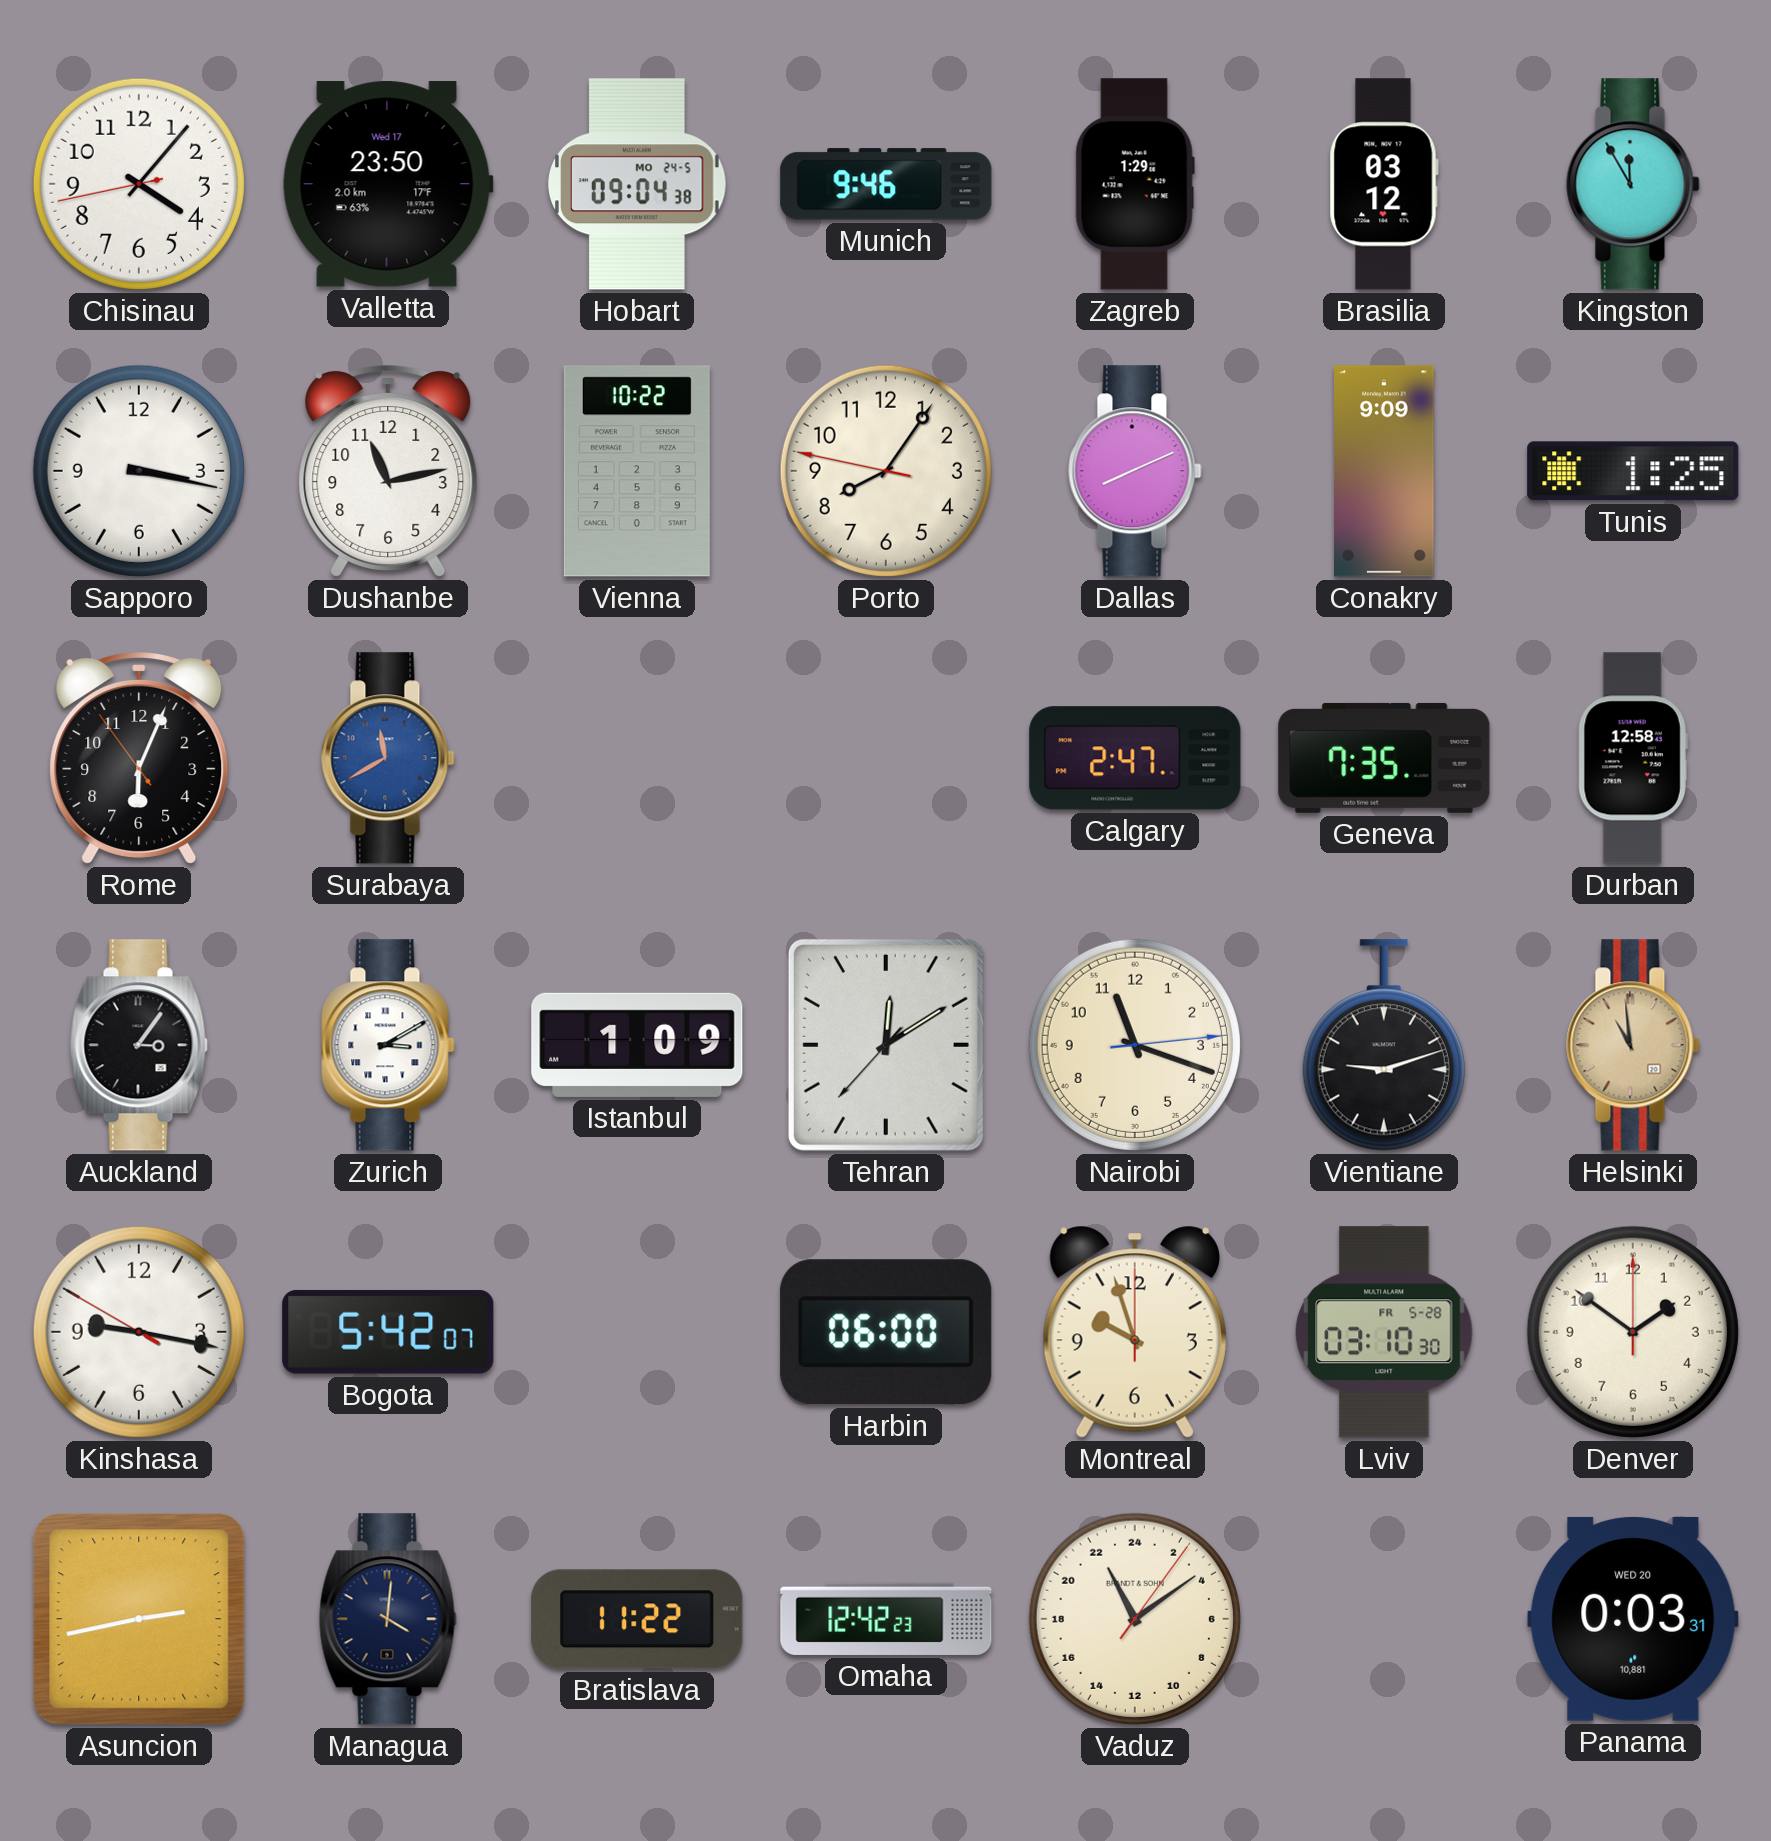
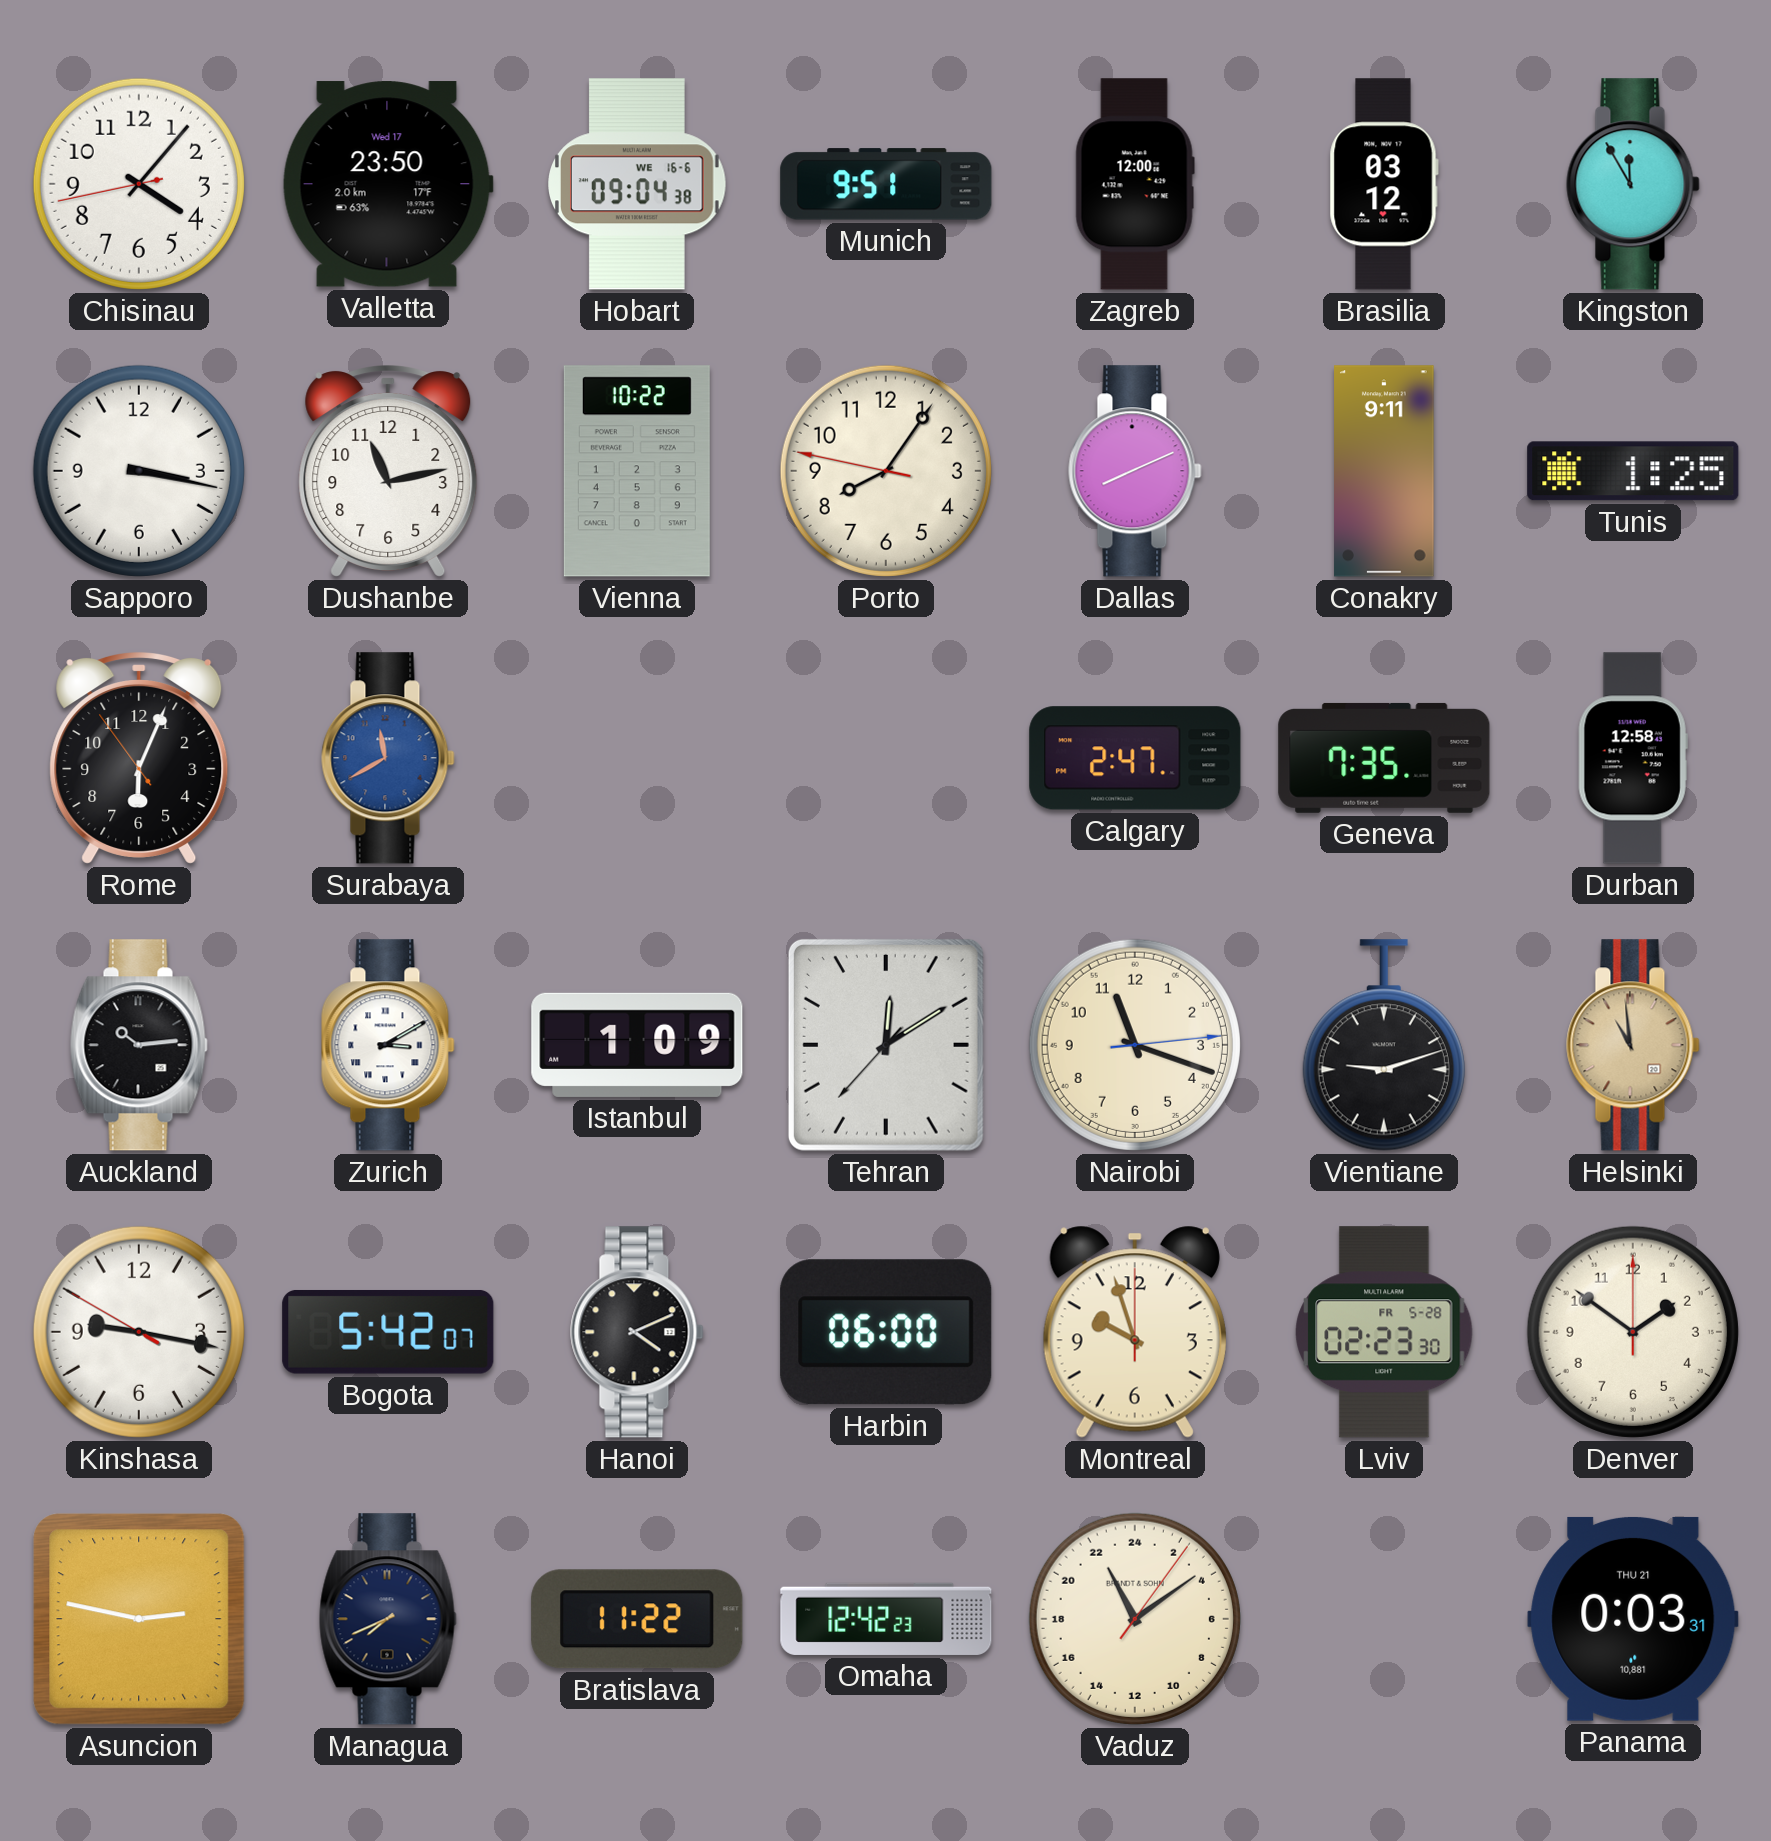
Hobart date: MO 24-5 -> WE 16-6
Munich: 9:46 -> 9:51
Zagreb: 1:29 -> 12:00
Conakry: 9:09 -> 9:11
Auckland: 3:06 -> 10:14
Hanoi: none -> 4:11
Lviv: 03:10 -> 02:23
Asuncion: 2:43 -> 2:47
Managua: 4:01 -> 7:41
Panama date: WED 20 -> THU 21
